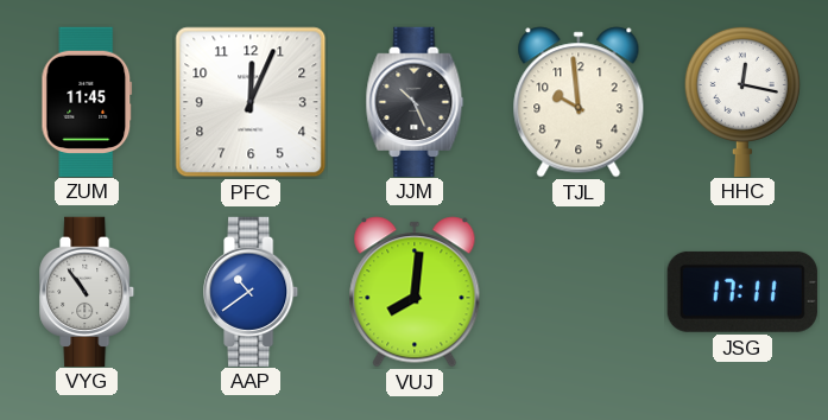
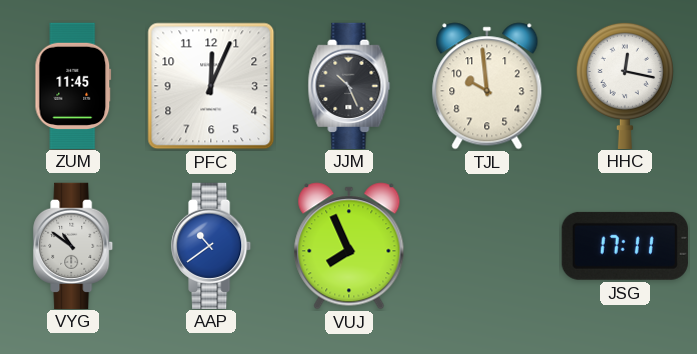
VYG: 10:54 -> 10:51
VUJ: 8:01 -> 7:56
